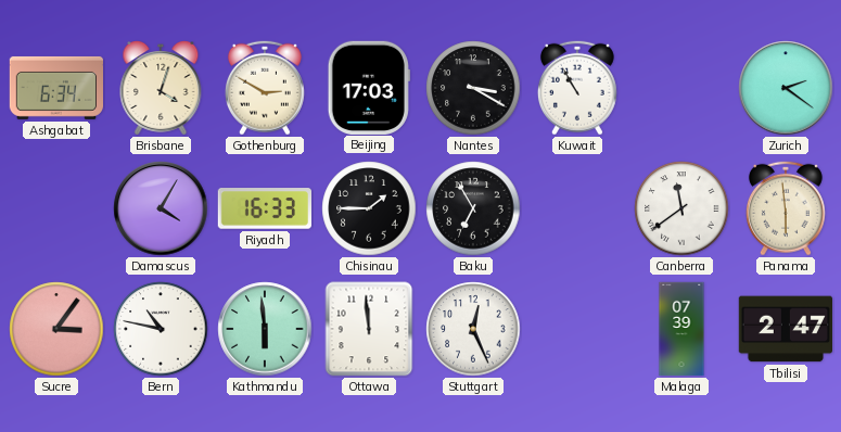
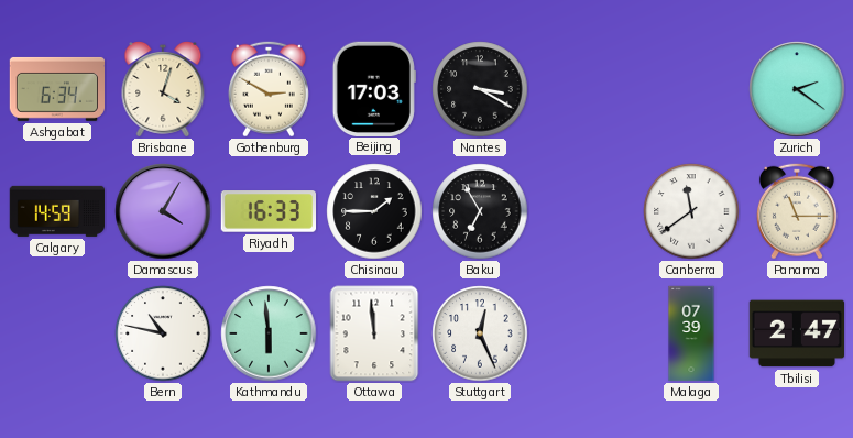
Kuwait: 10:55 -> none
Calgary: none -> 14:59
Panama: 5:59 -> 11:15
Sucre: 3:06 -> none
